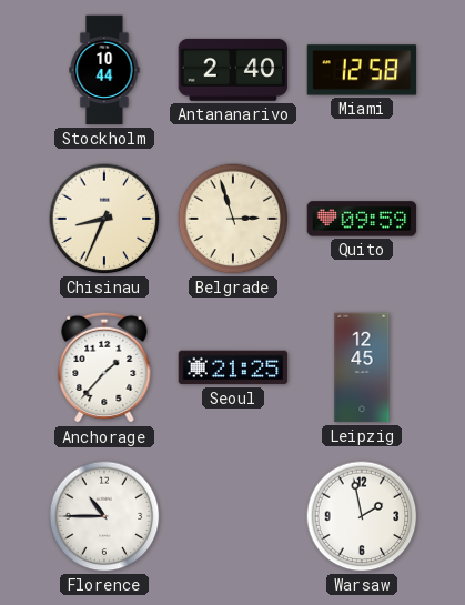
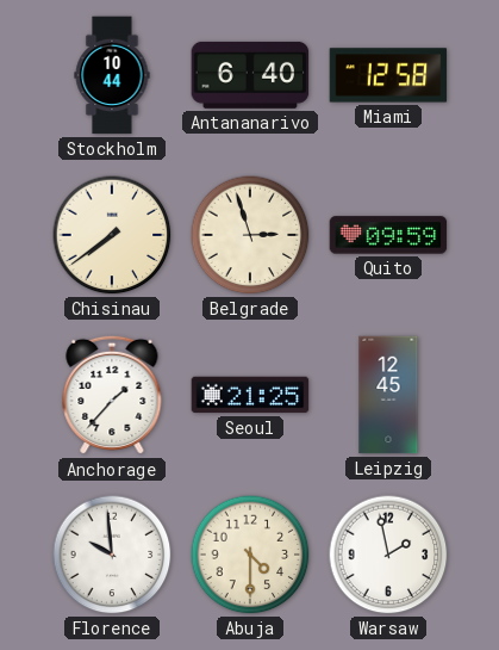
Antananarivo: 2:40 -> 6:40
Chisinau: 8:34 -> 7:39
Florence: 10:45 -> 9:59
Abuja: none -> 4:30
